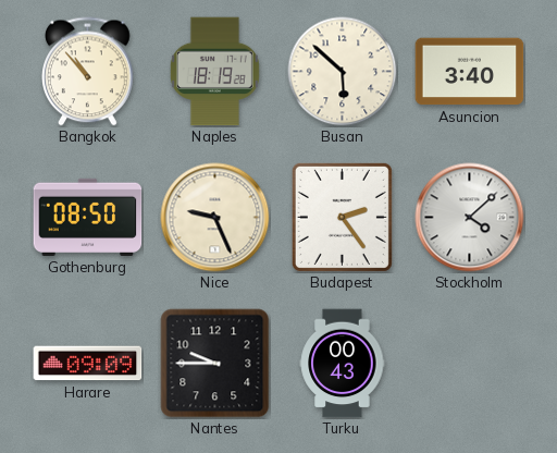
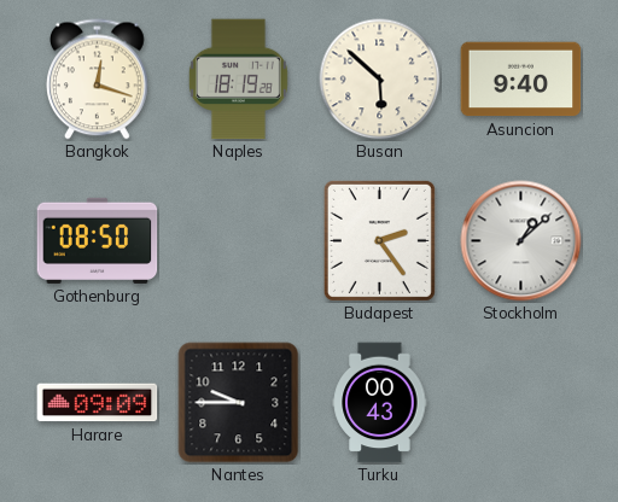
Bangkok: 10:53 -> 12:18
Asuncion: 3:40 -> 9:40
Nice: 9:26 -> none
Stockholm: 4:08 -> 1:08
